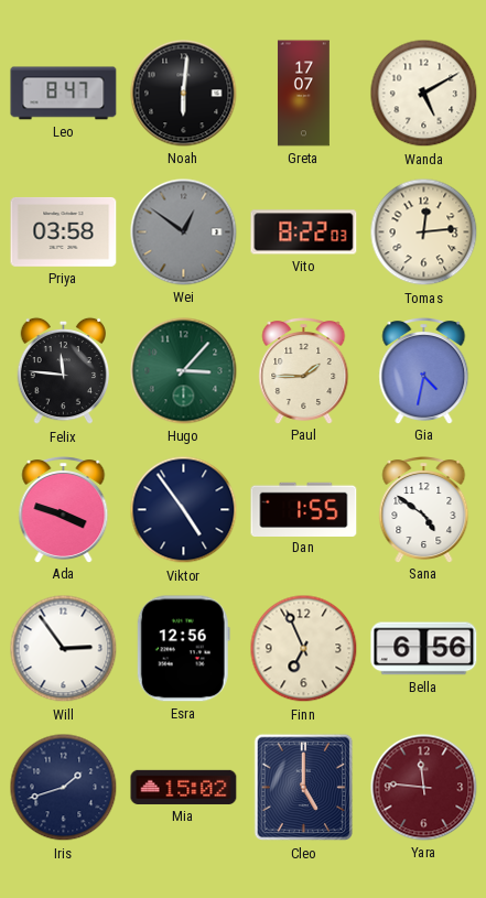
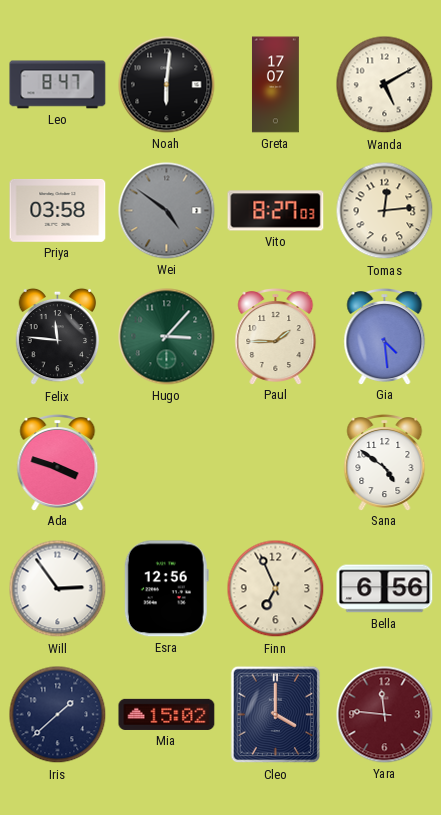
Wei: 12:51 -> 4:51
Vito: 8:22 -> 8:27
Gia: 4:32 -> 4:29
Viktor: 4:54 -> none
Dan: 1:55 -> none
Iris: 1:42 -> 1:38
Cleo: 5:00 -> 4:00
